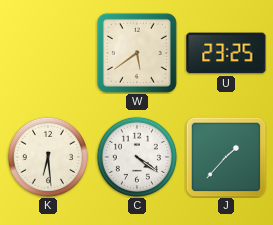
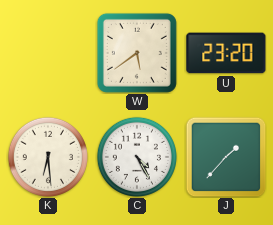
U: 23:25 -> 23:20
C: 4:21 -> 4:25
